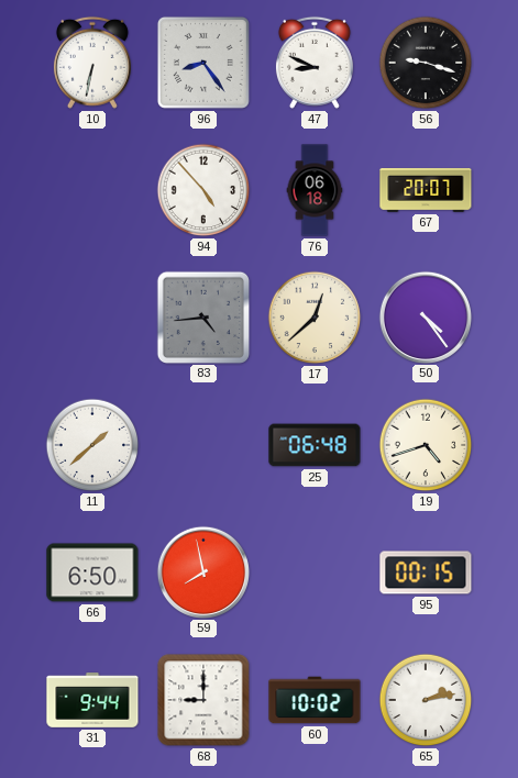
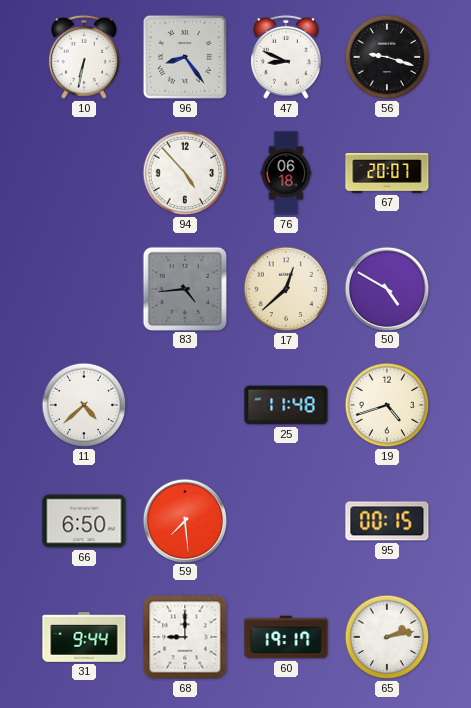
50: 4:24 -> 4:50
11: 1:38 -> 4:38
25: 06:48 -> 11:48
59: 7:58 -> 7:29
60: 10:02 -> 19:17
